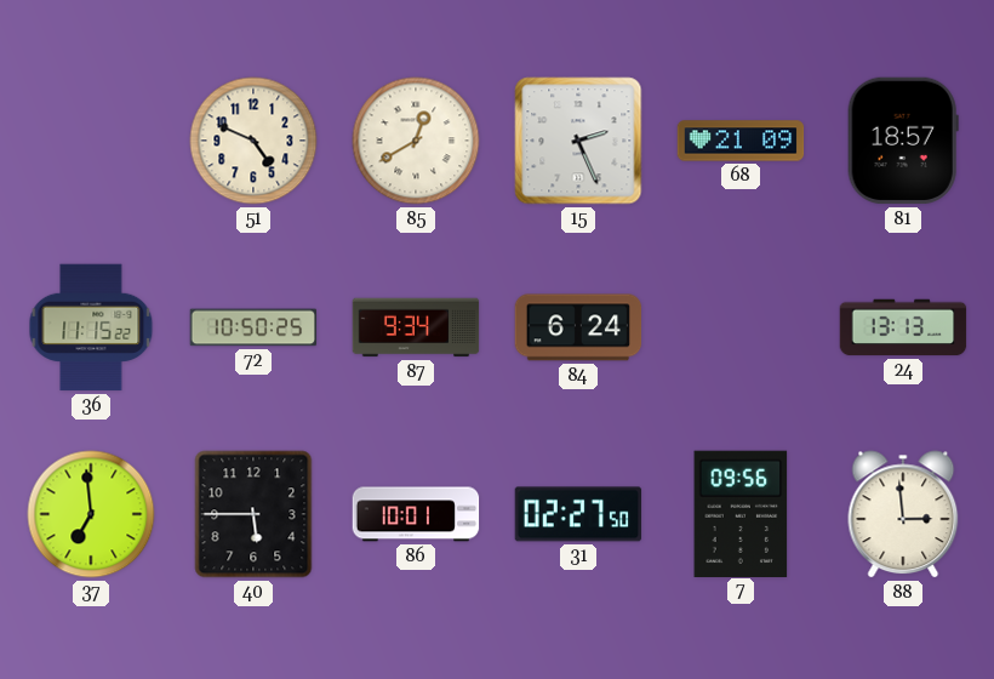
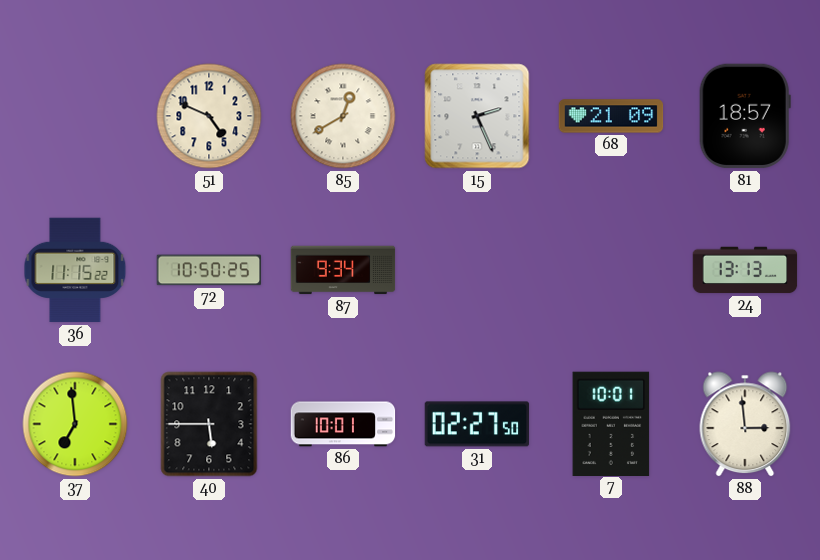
84: 6:24 -> none
7: 09:56 -> 10:01
